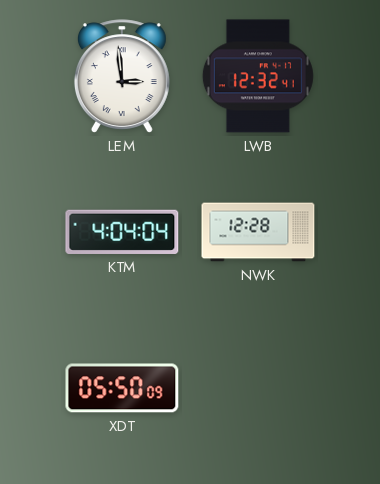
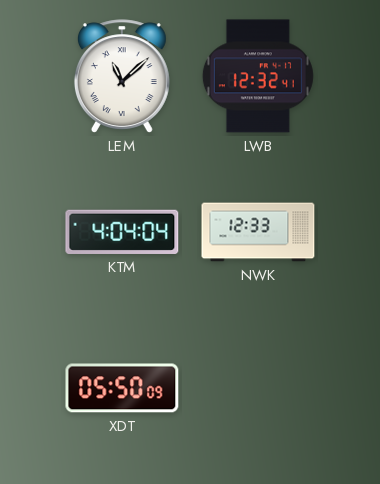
LEM: 2:59 -> 11:08
NWK: 12:28 -> 12:33
